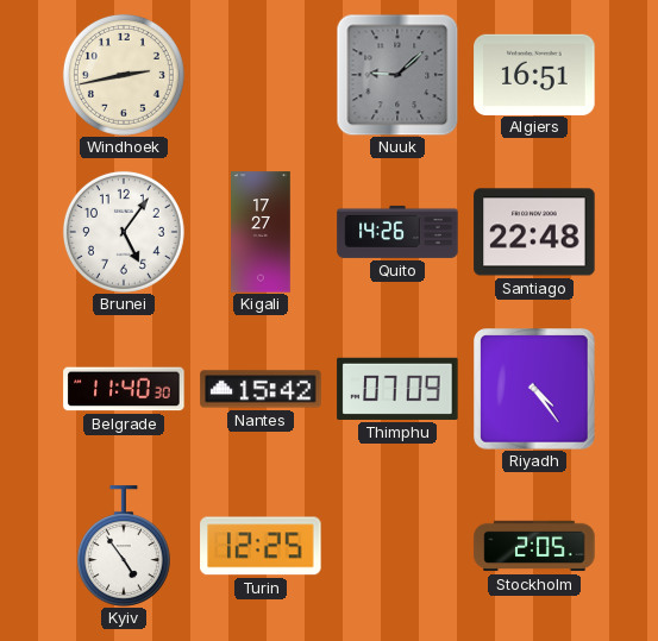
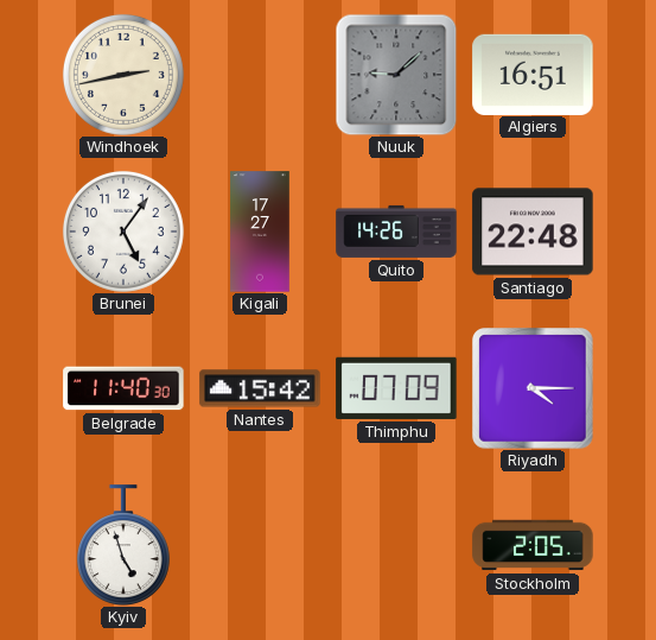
Riyadh: 4:24 -> 4:15
Kyiv: 4:54 -> 4:57
Turin: 12:25 -> none
